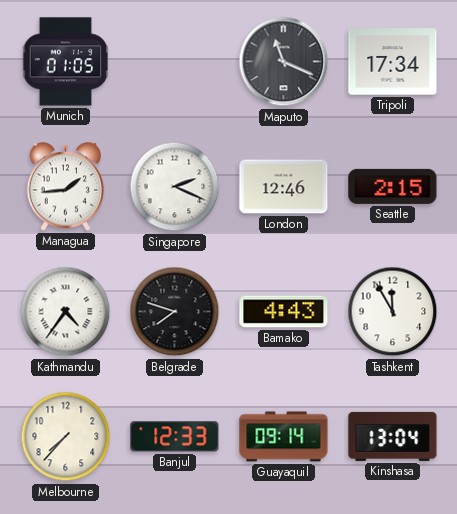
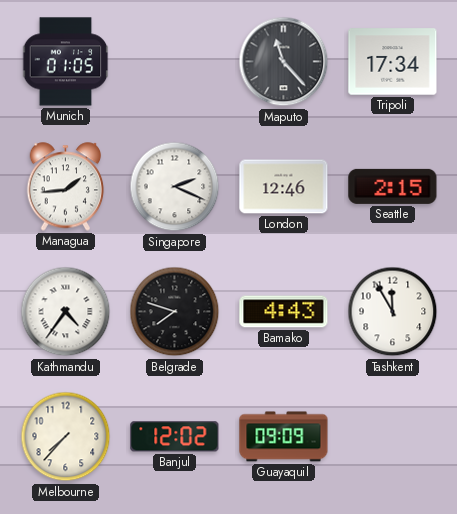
Maputo: 11:19 -> 11:23
Banjul: 12:33 -> 12:02
Guayaquil: 09:14 -> 09:09
Kinshasa: 13:04 -> none
